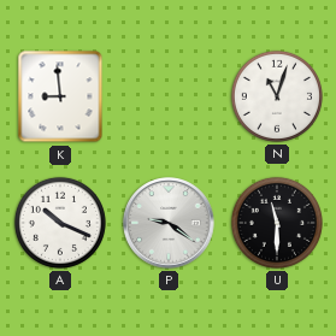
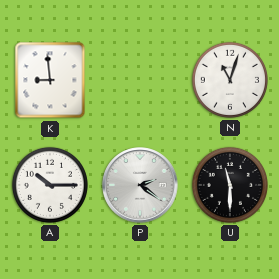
A: 10:19 -> 10:15
P: 9:21 -> 2:21
